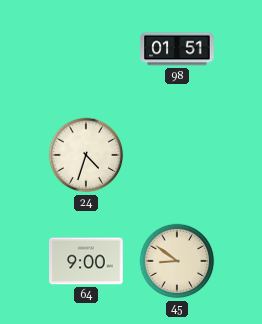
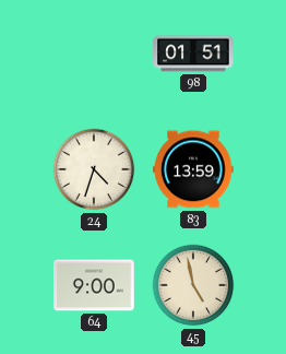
83: none -> 13:59
45: 8:51 -> 4:58
